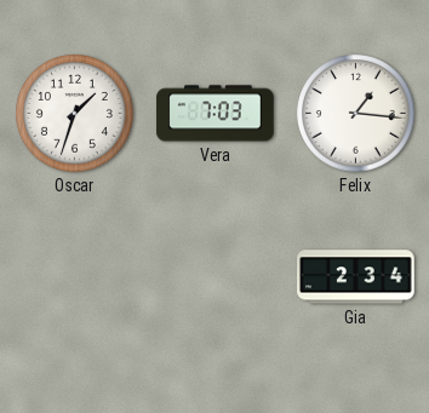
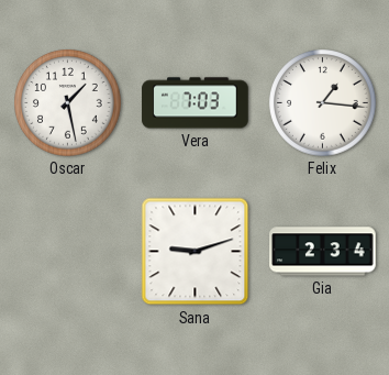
Oscar: 1:33 -> 1:28
Sana: none -> 9:12
